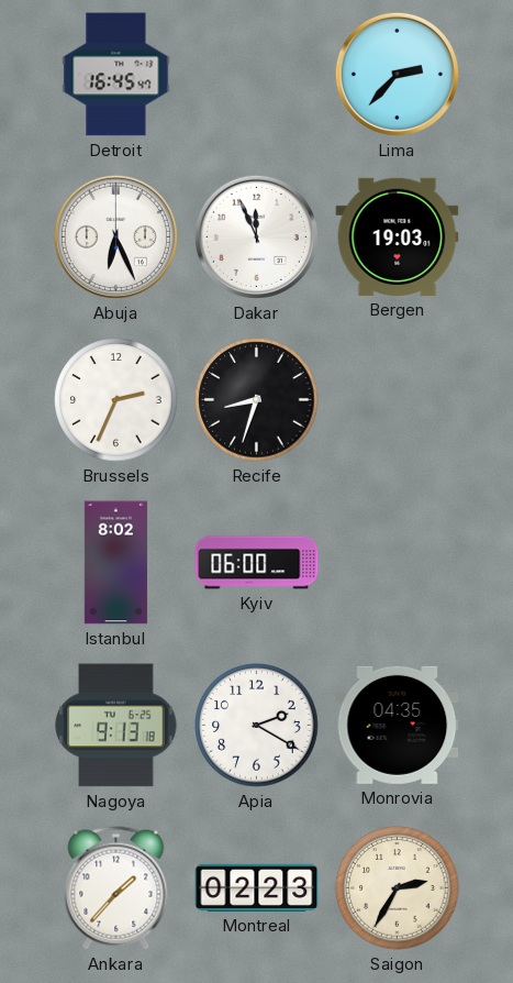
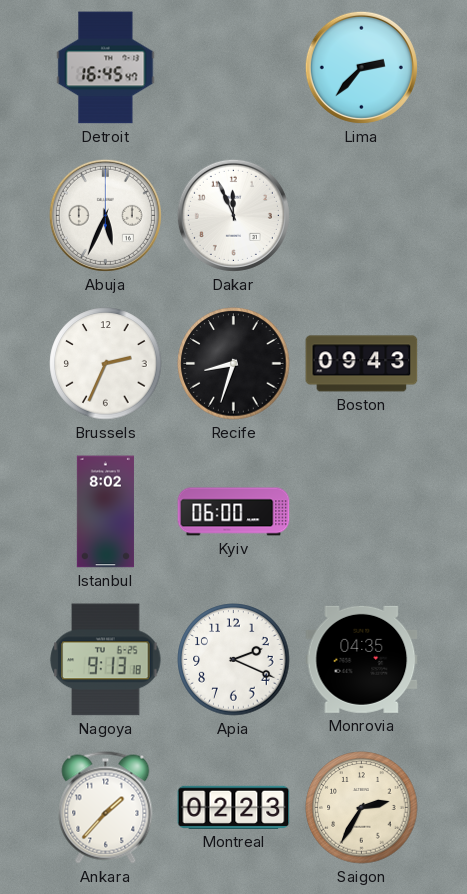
Abuja: 6:26 -> 5:34
Bergen: 19:03 -> none
Boston: none -> 09:43
Apia: 2:20 -> 2:19
